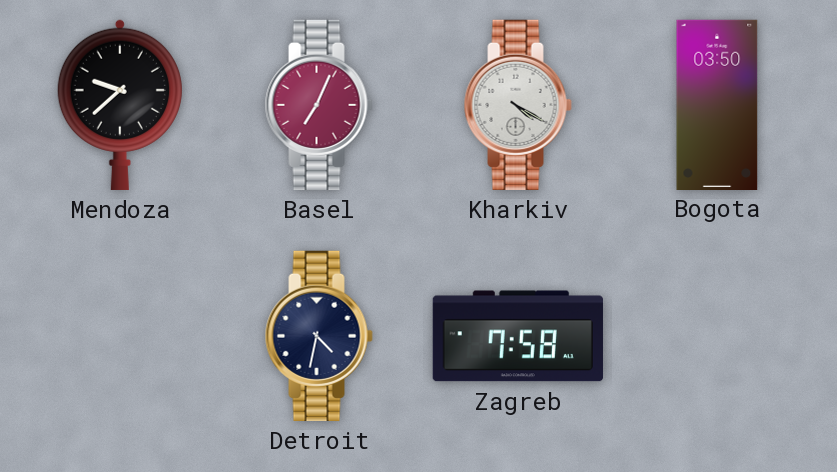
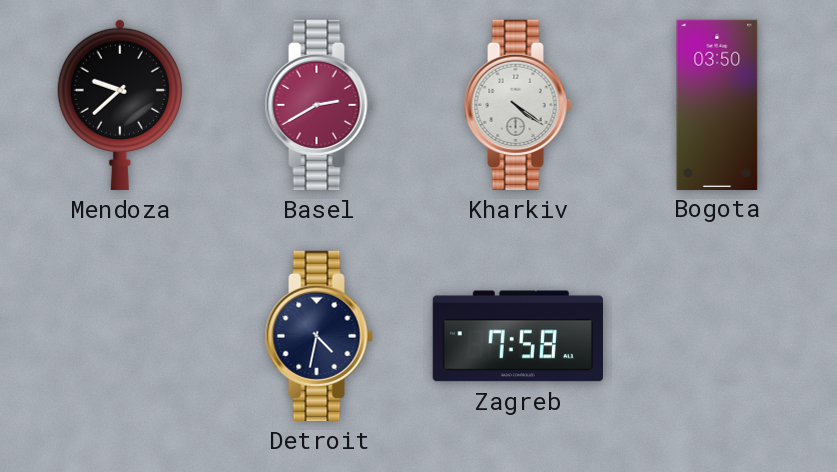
Basel: 7:04 -> 2:40
Kharkiv: 4:20 -> 4:21
